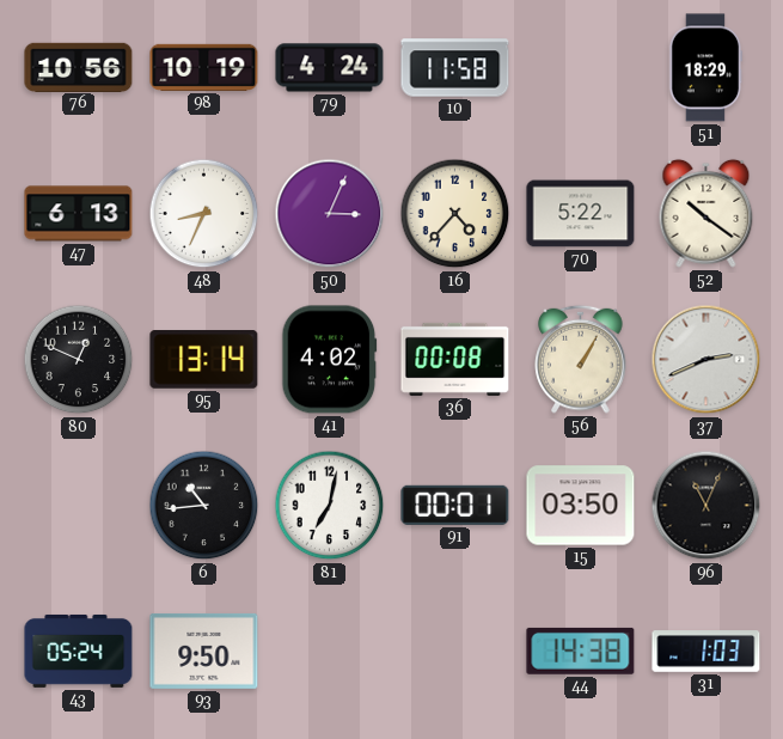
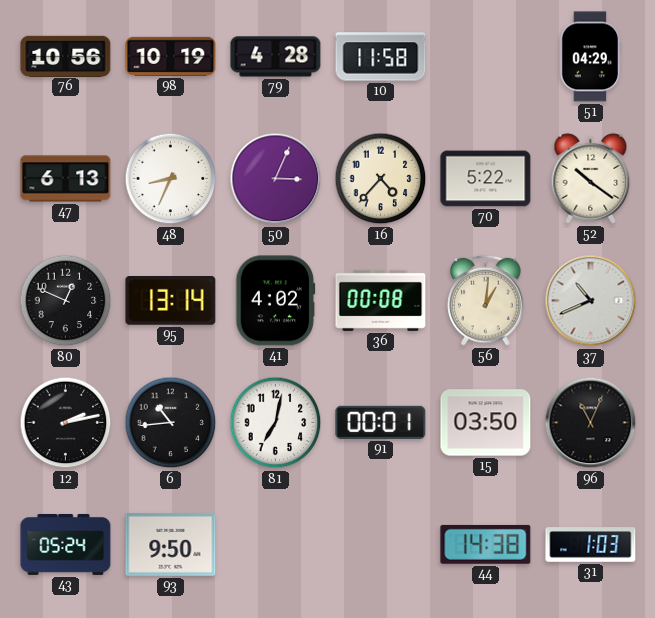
79: 4:24 -> 4:28
51: 18:29 -> 04:29
56: 1:05 -> 1:01
37: 2:41 -> 10:41
12: none -> 2:13
